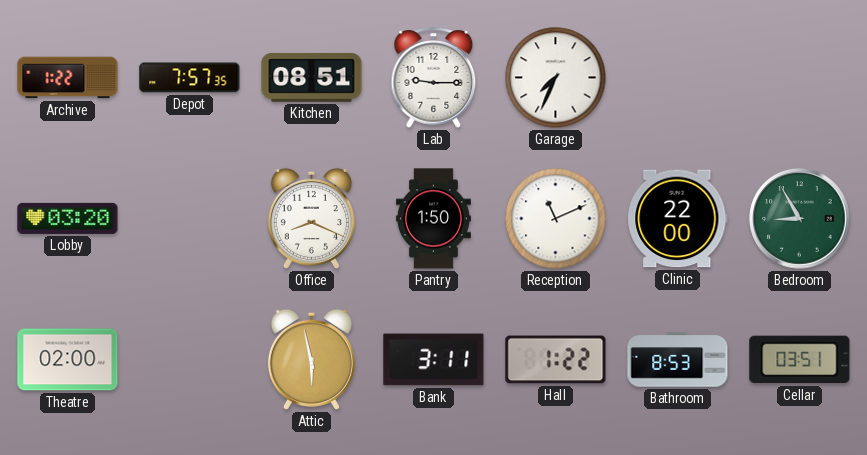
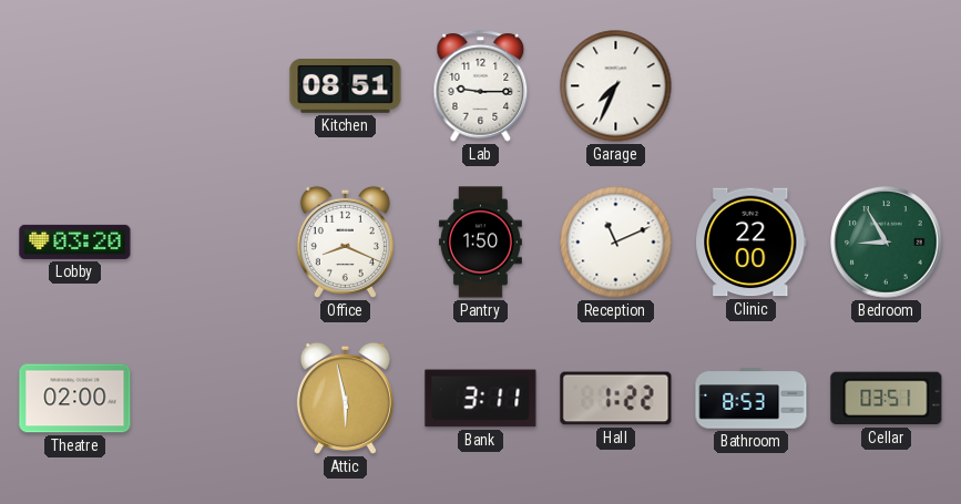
Archive: 1:22 -> none
Depot: 7:57 -> none
